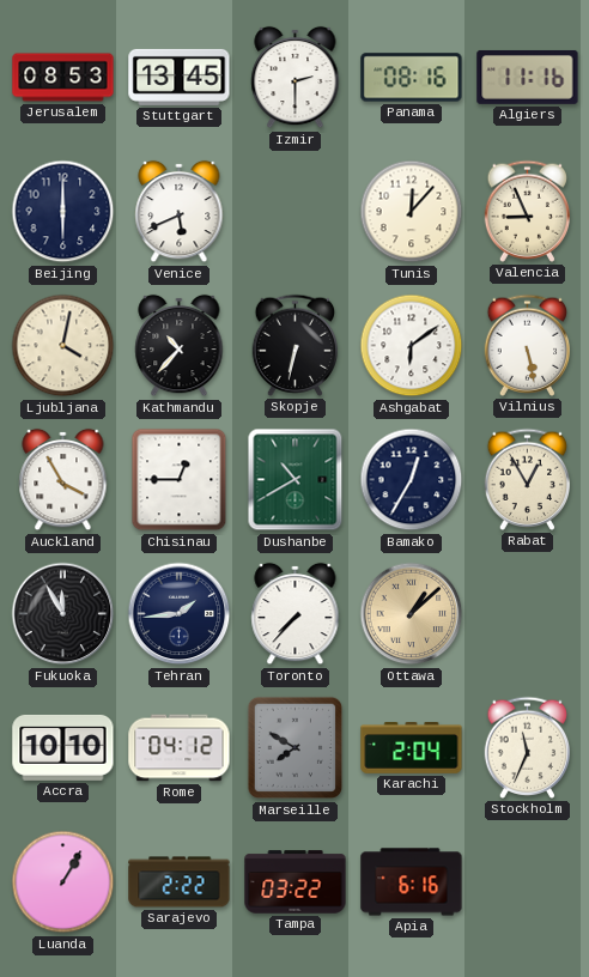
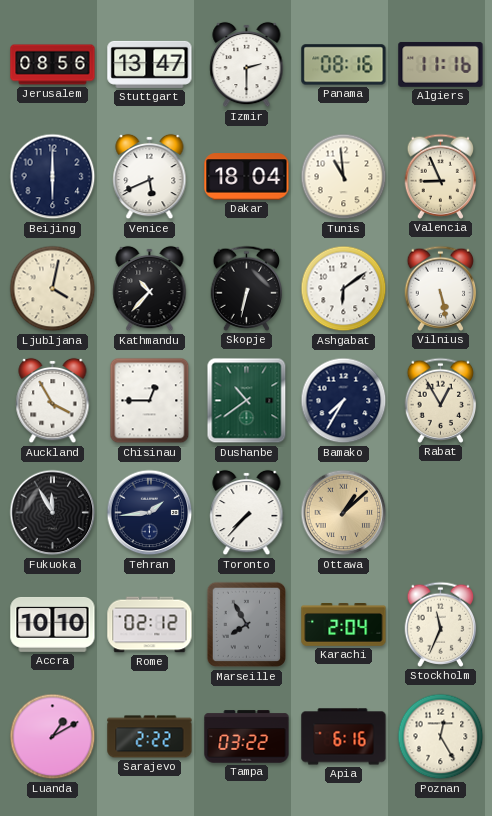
Jerusalem: 08:53 -> 08:56
Stuttgart: 13:45 -> 13:47
Dakar: none -> 18:04
Tunis: 12:07 -> 10:59
Dushanbe: 10:40 -> 10:39
Bamako: 12:35 -> 7:35
Rome: 04:12 -> 02:12
Marseille: 7:50 -> 7:55
Luanda: 1:05 -> 1:10
Poznan: none -> 12:25
